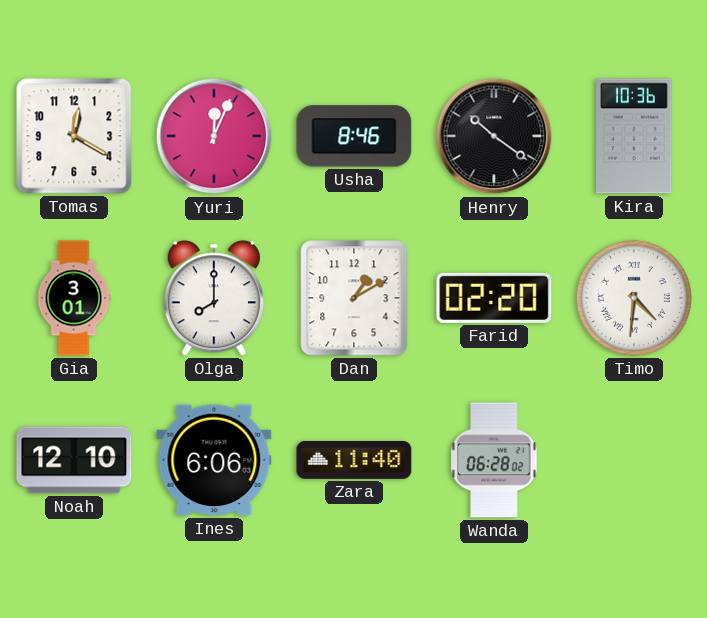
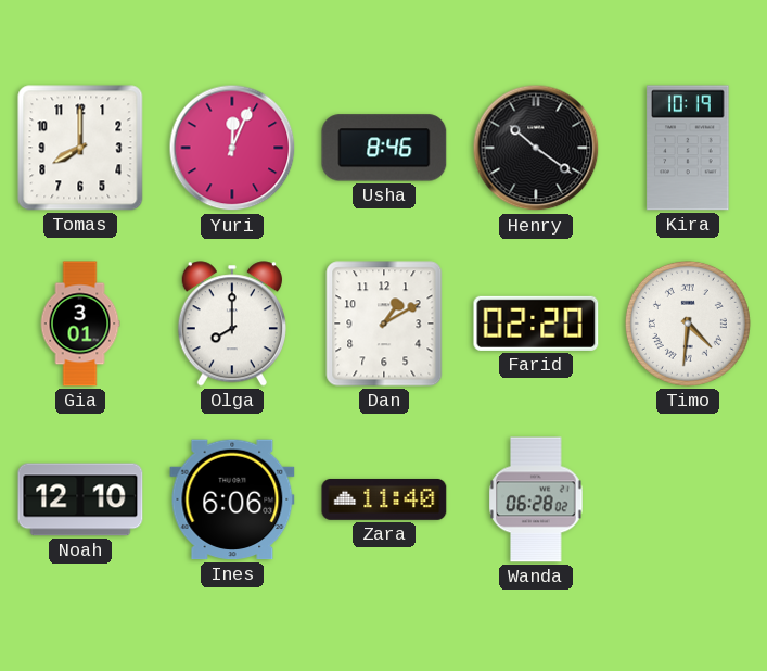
Tomas: 12:20 -> 8:00
Kira: 10:36 -> 10:19
